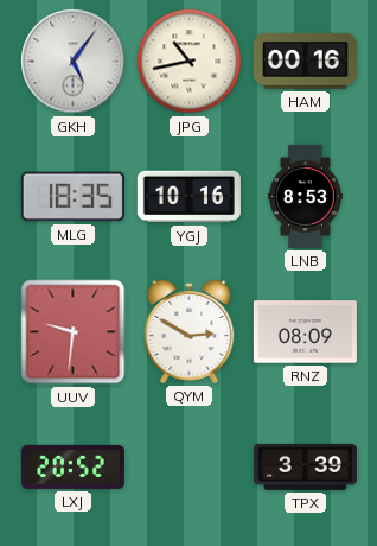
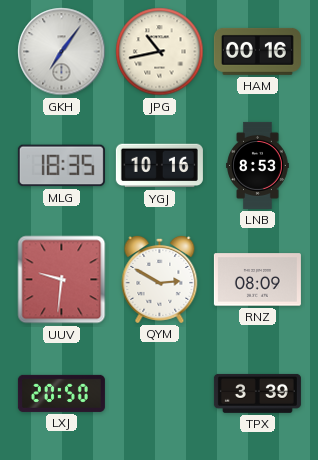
GKH: 5:06 -> 7:06
LXJ: 20:52 -> 20:50
